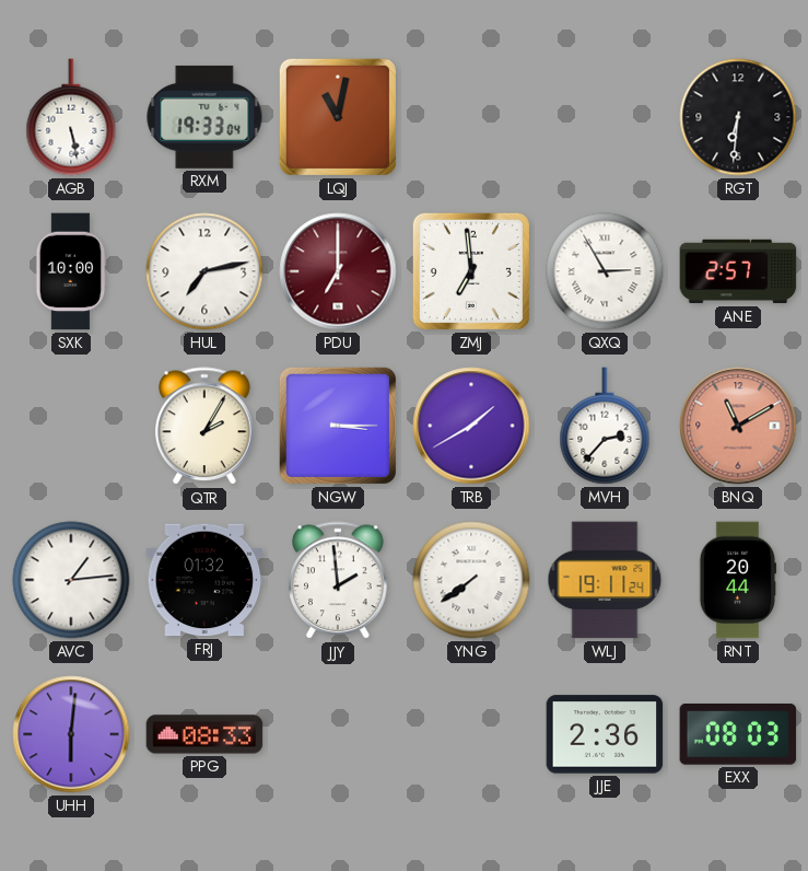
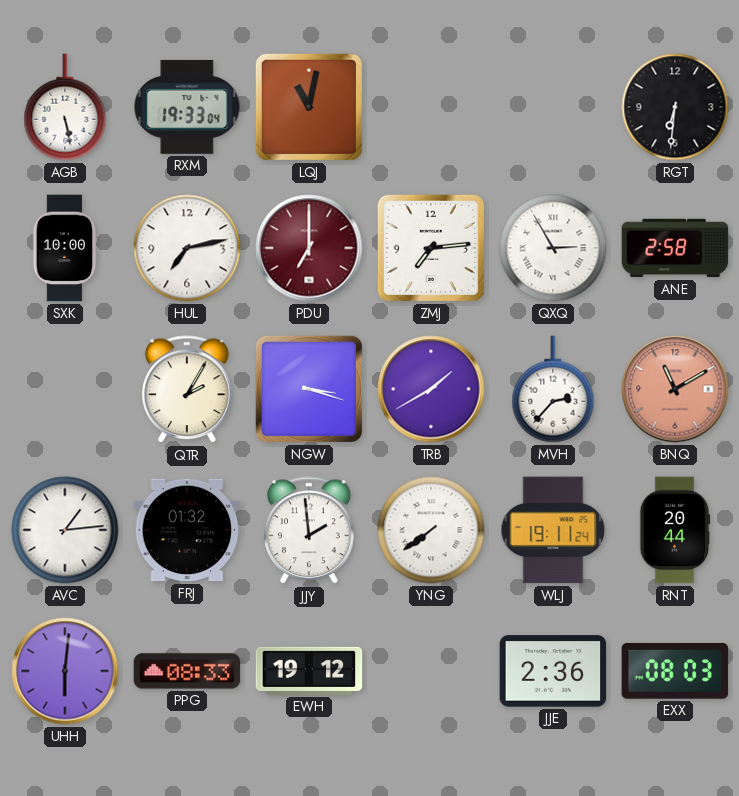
ZMJ: 6:59 -> 7:14
ANE: 2:57 -> 2:58
NGW: 3:15 -> 3:18
EWH: none -> 19:12
